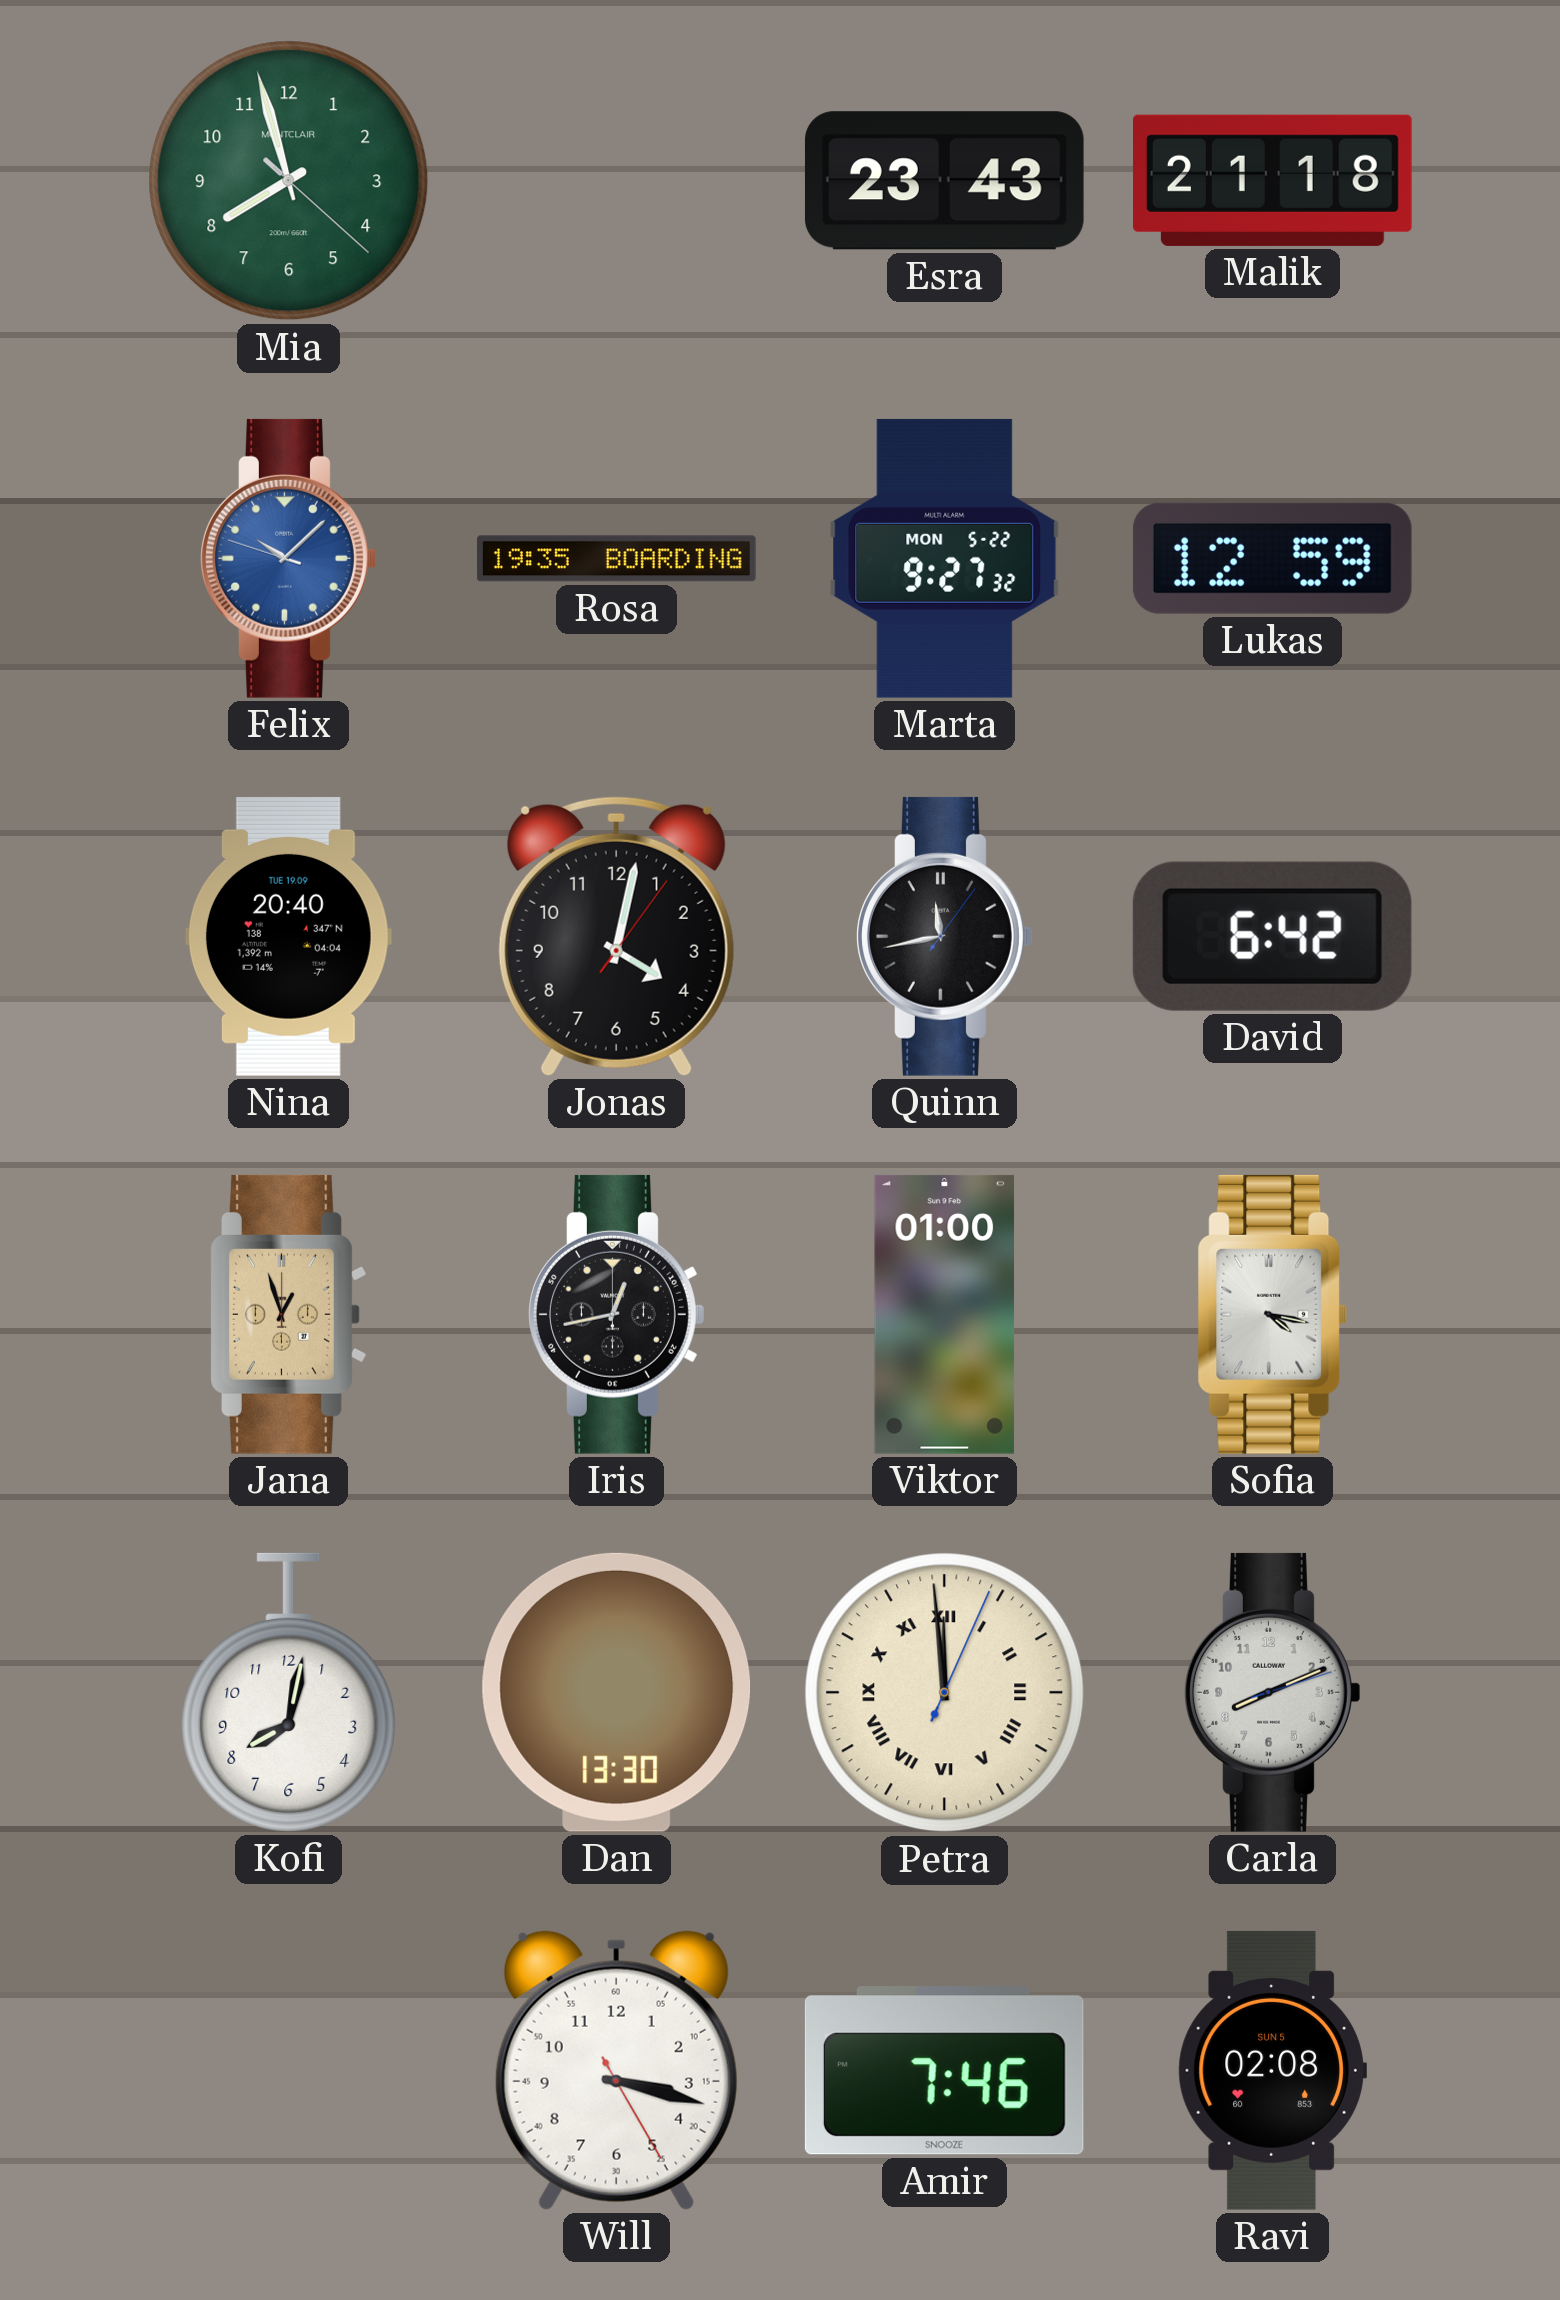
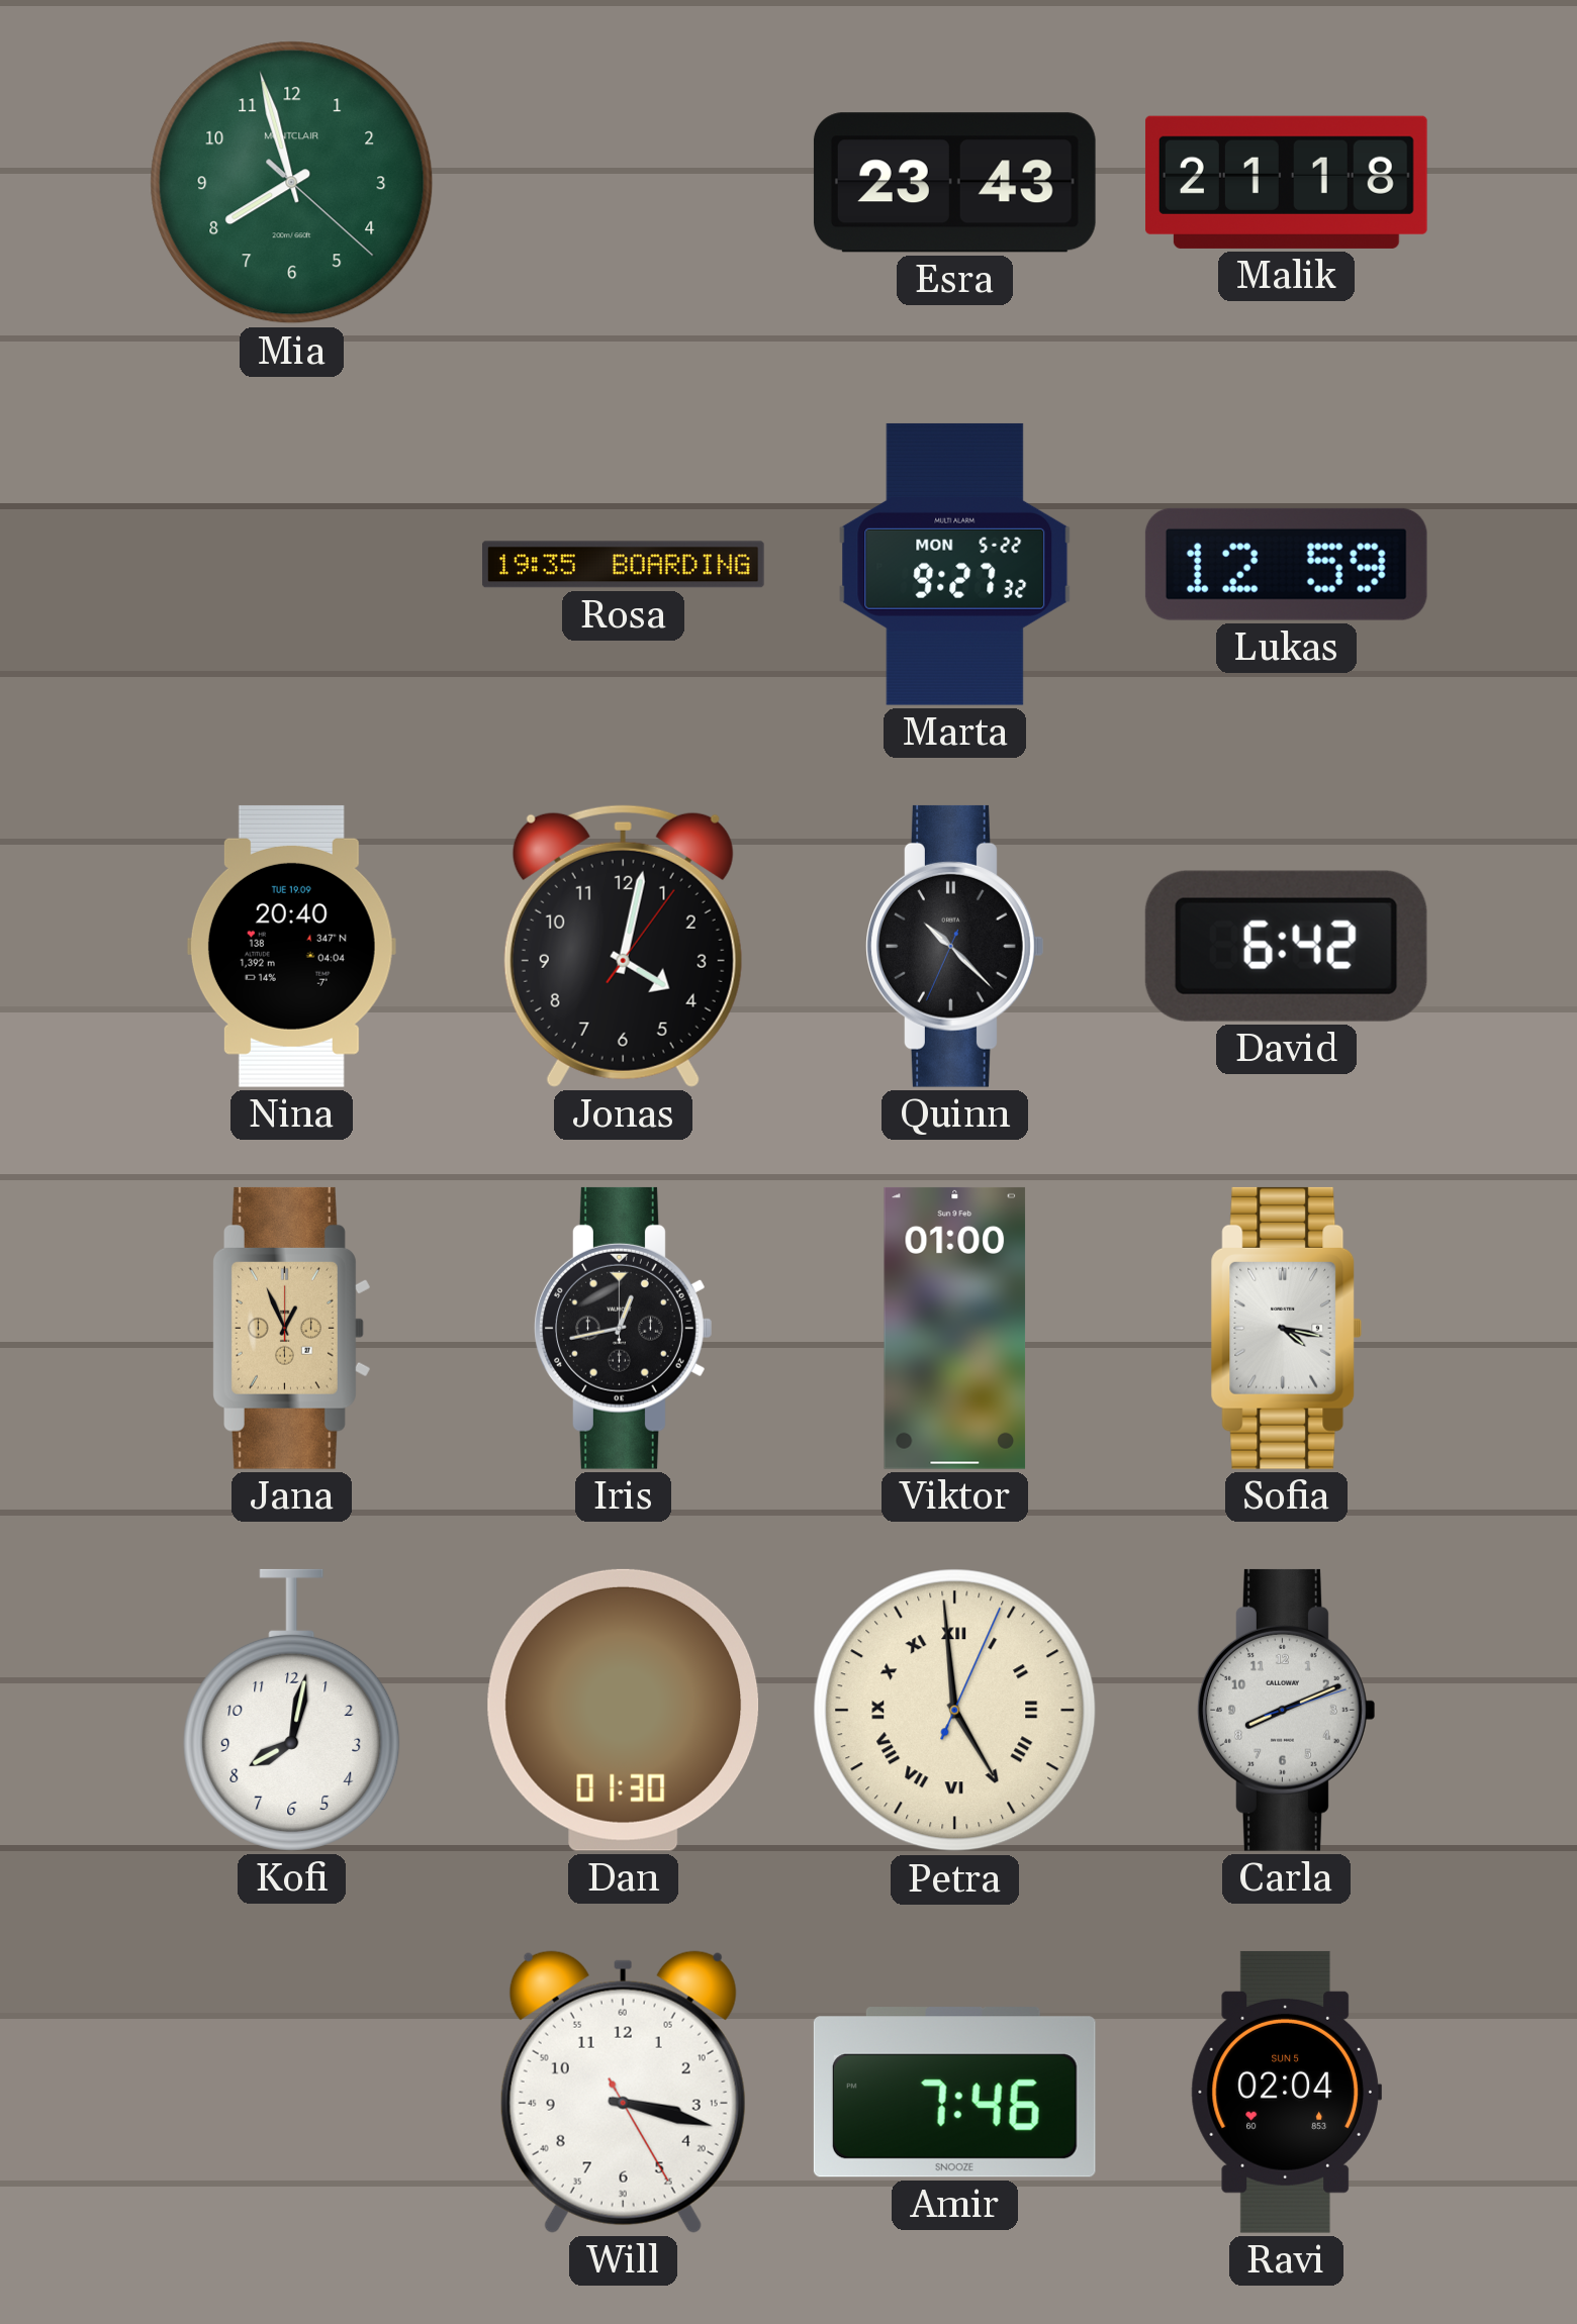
Felix: 10:07 -> none
Quinn: 11:43 -> 10:22
Jana: 12:57 -> 12:56
Dan: 13:30 -> 01:30
Petra: 11:59 -> 4:59
Ravi: 02:08 -> 02:04
